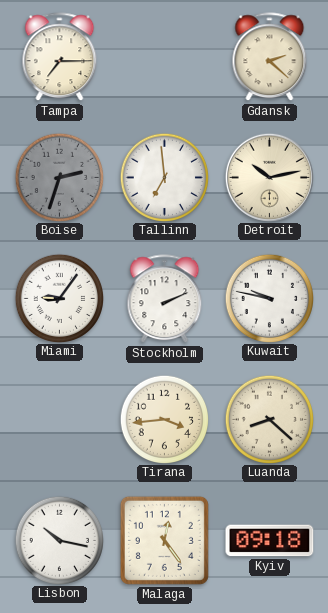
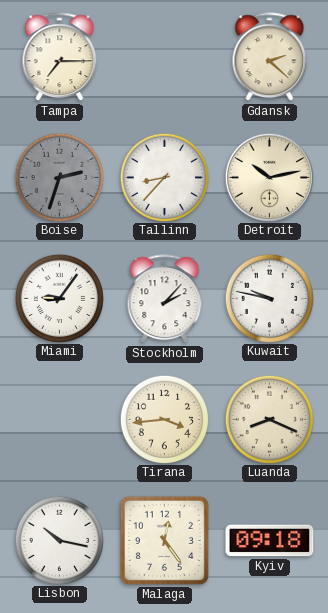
Tallinn: 6:59 -> 8:37
Stockholm: 2:11 -> 2:07
Luanda: 8:22 -> 8:19
